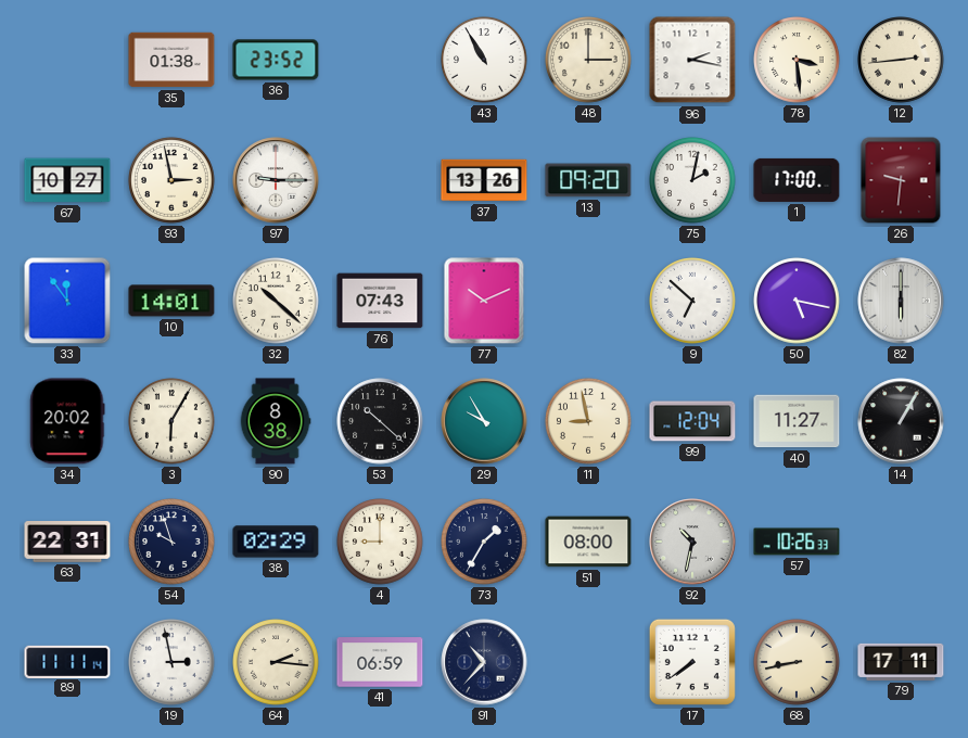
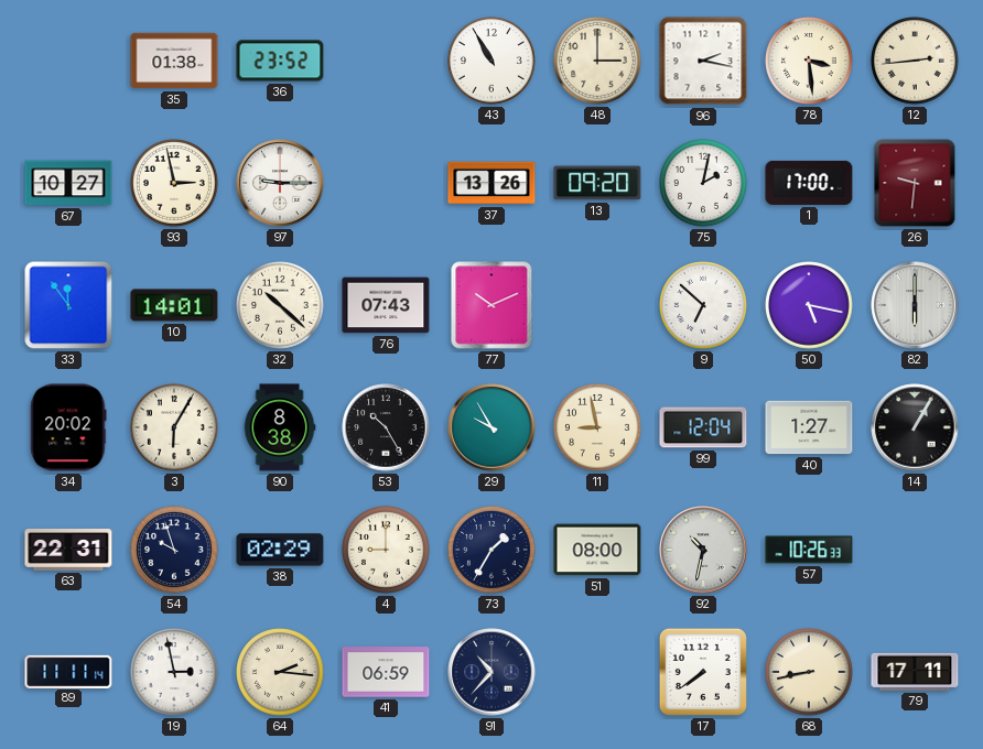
53: 10:22 -> 10:25
40: 11:27 -> 1:27
